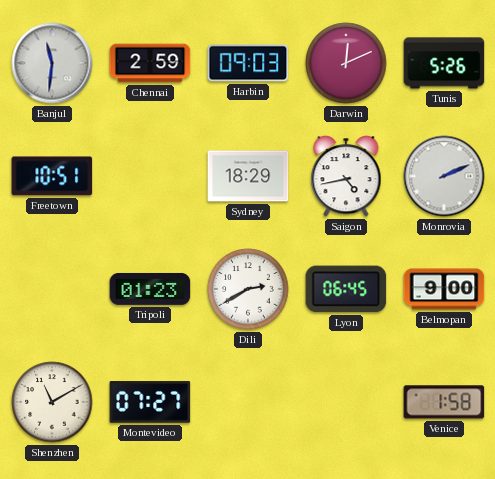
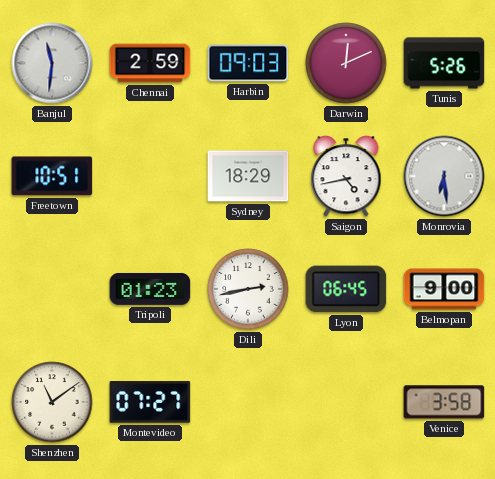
Monrovia: 2:11 -> 6:29
Dili: 2:40 -> 2:43
Shenzhen: 11:10 -> 11:09
Venice: 1:58 -> 3:58
